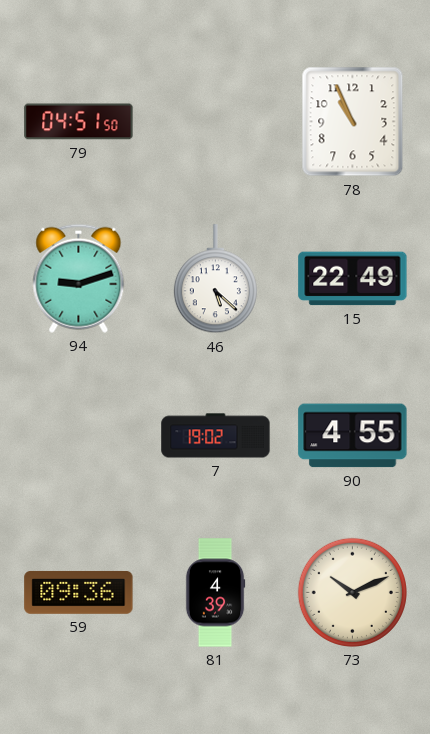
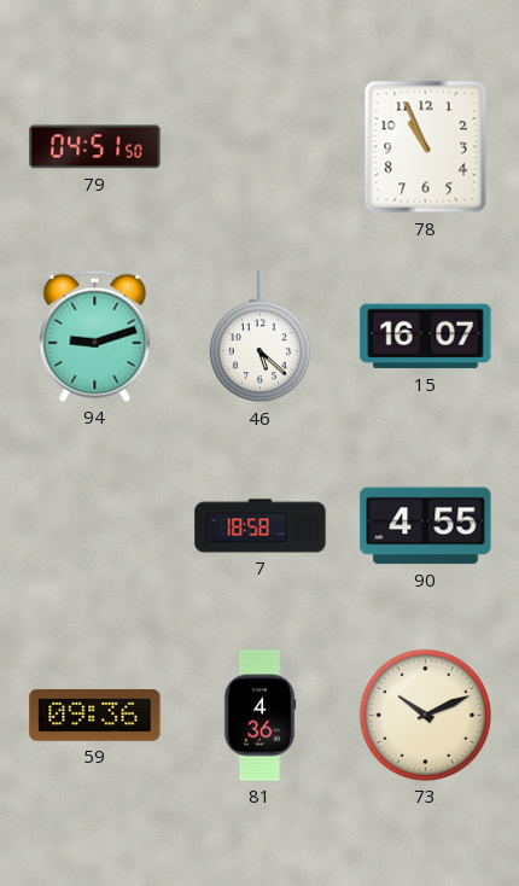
15: 22:49 -> 16:07
7: 19:02 -> 18:58
81: 4:39 -> 4:36
